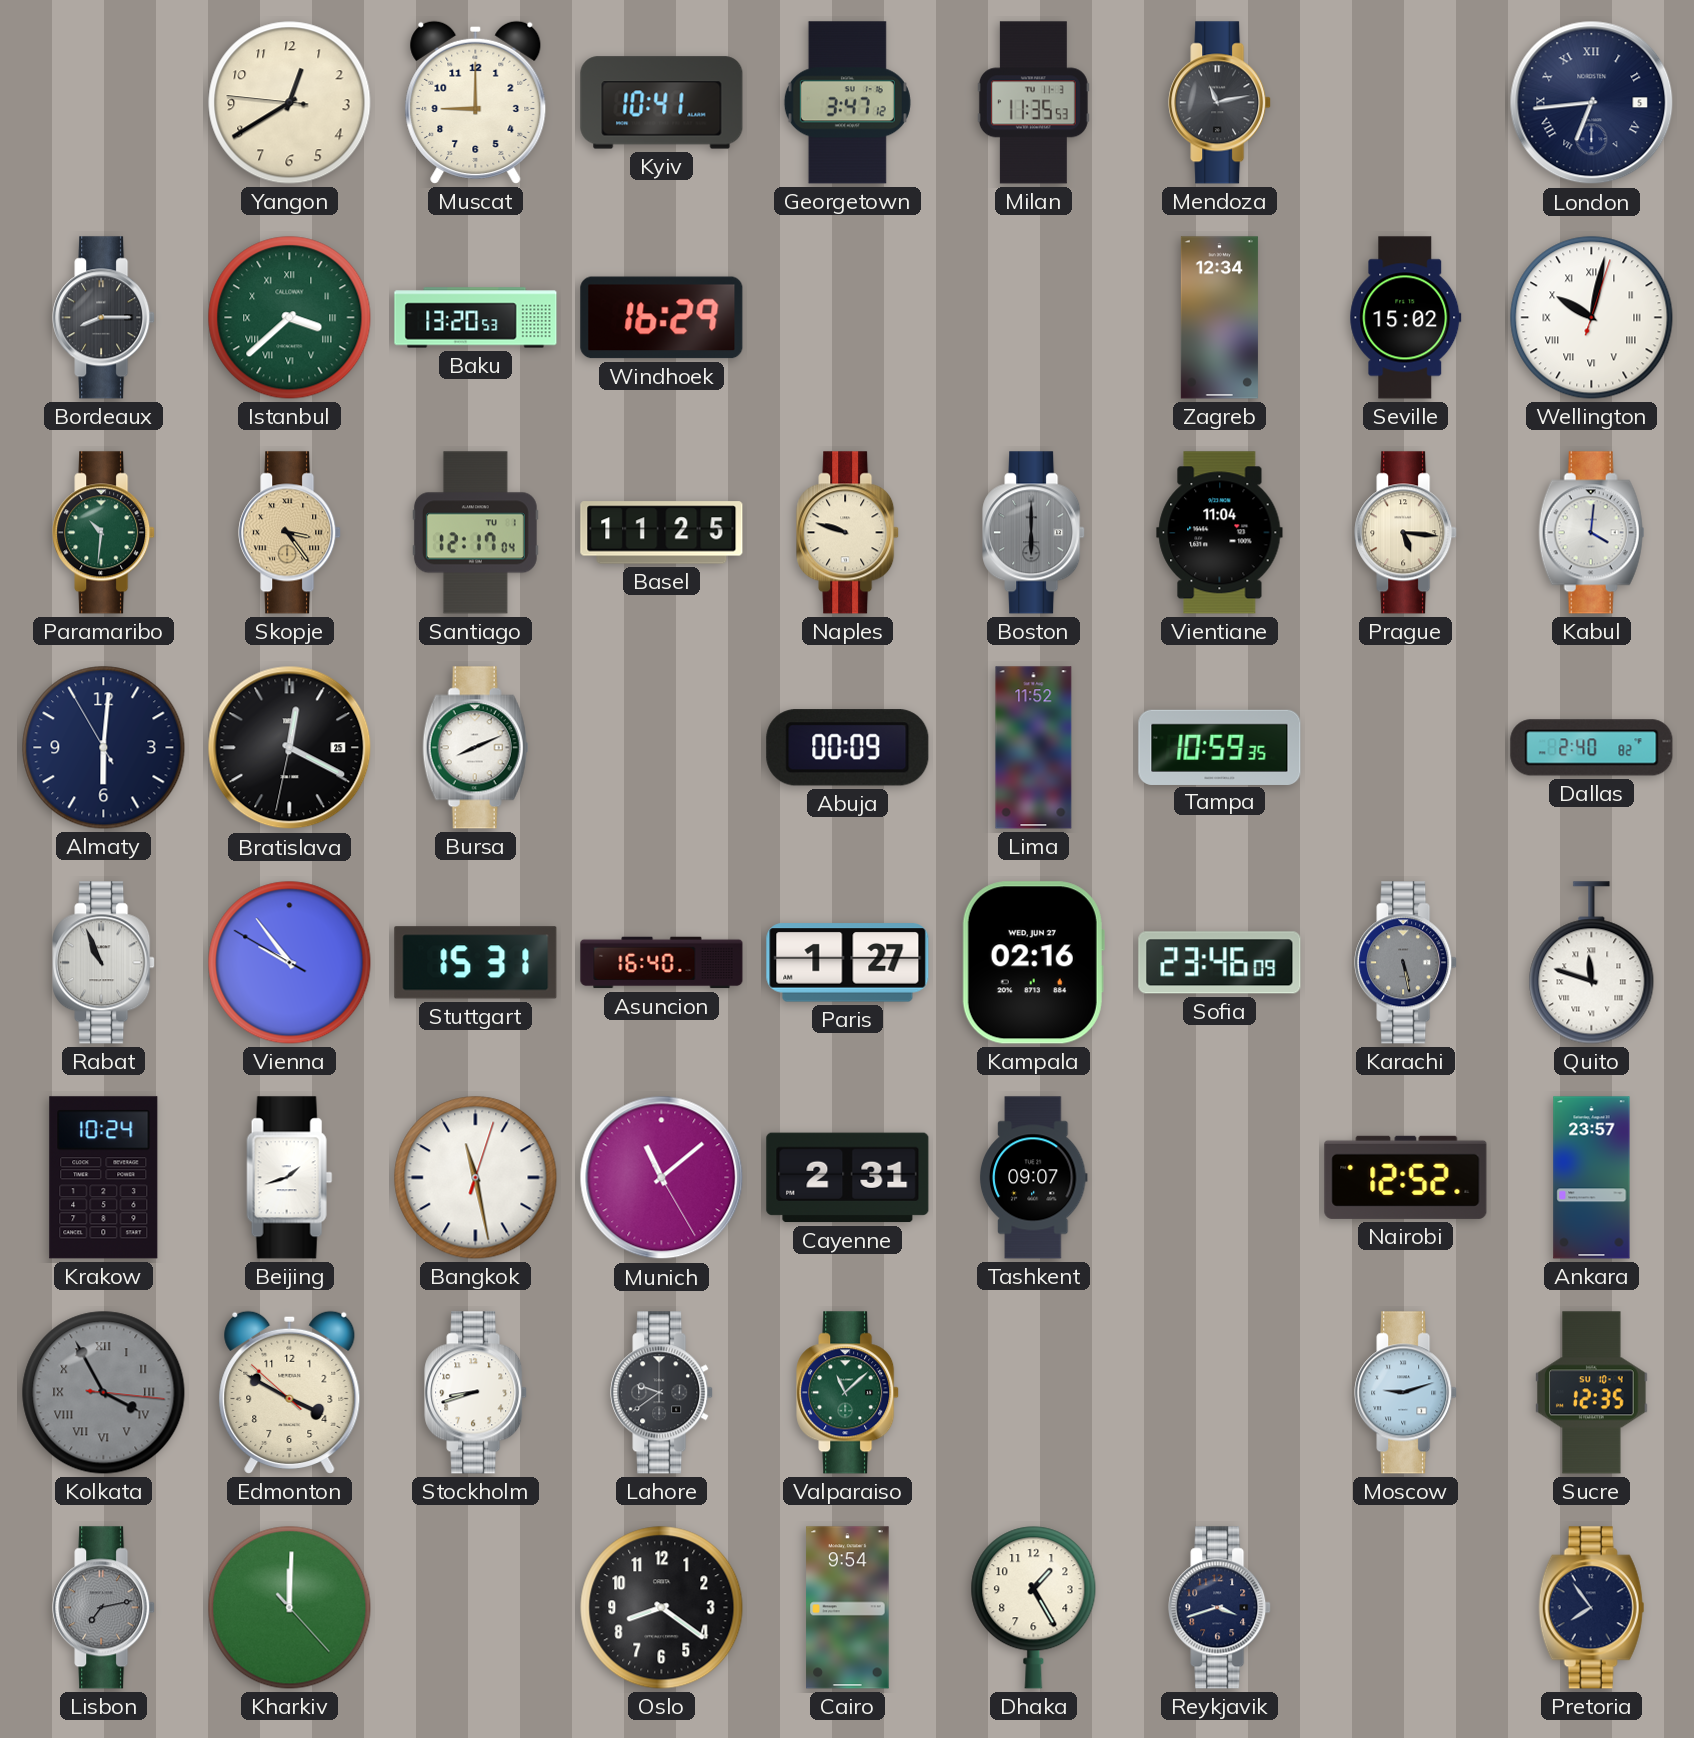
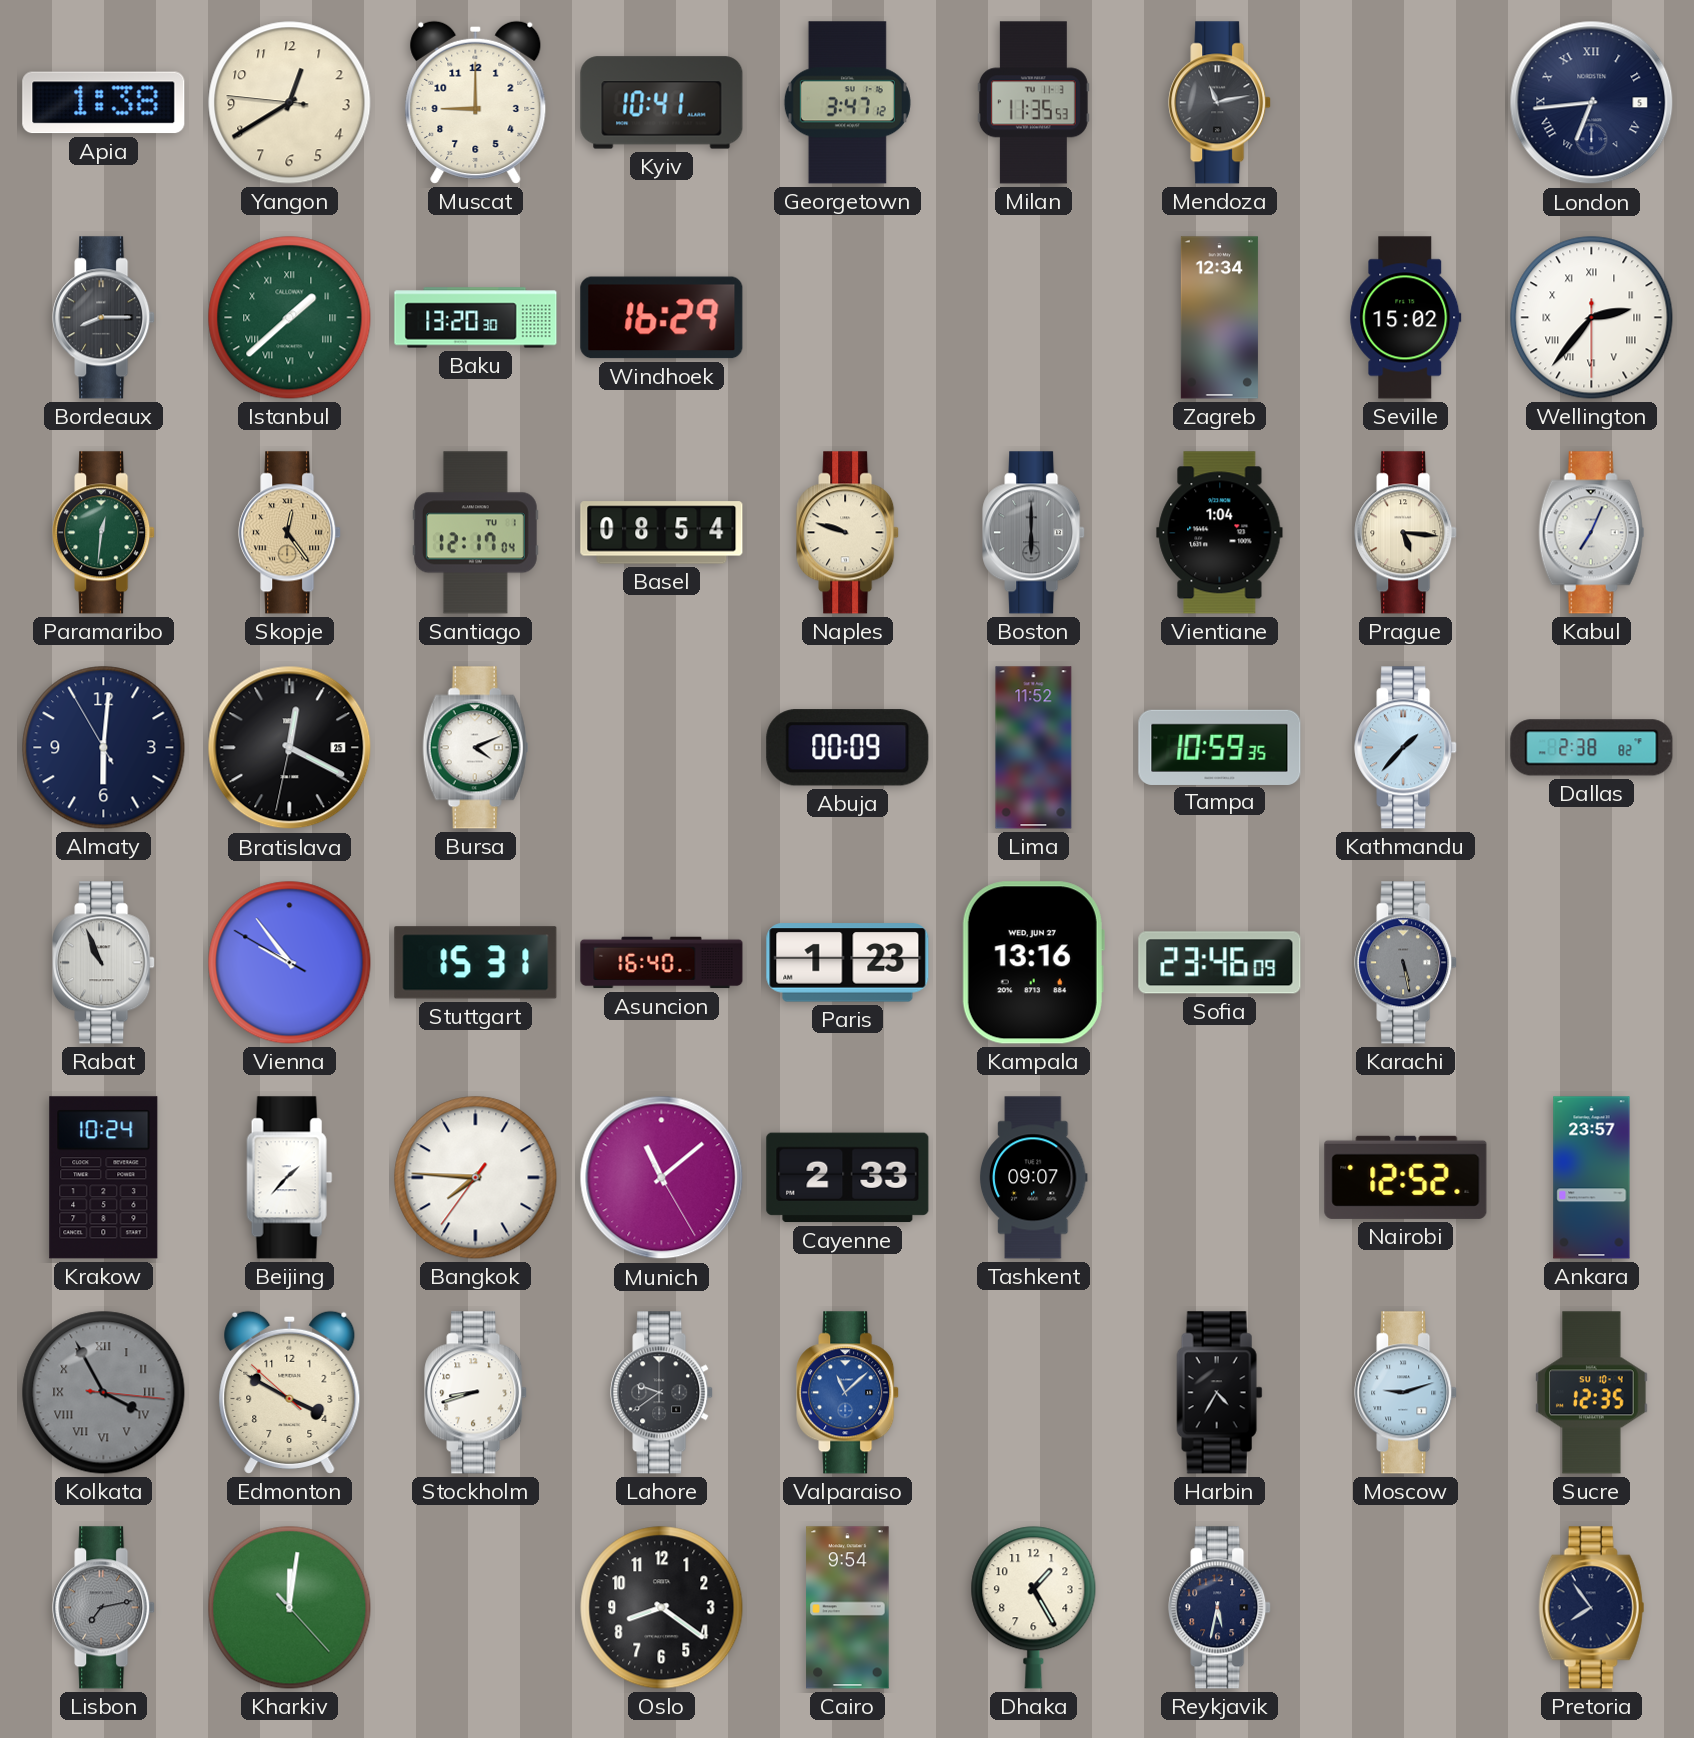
Apia: none -> 1:38
Istanbul: 3:38 -> 1:38
Baku: 13:20:53 -> 13:20:30
Wellington: 10:02 -> 2:36
Paramaribo: 10:31 -> 12:31
Skopje: 3:24 -> 12:24
Basel: 11:25 -> 08:54
Vientiane: 11:04 -> 1:04
Kabul: 4:01 -> 7:04
Bursa: 8:11 -> 4:11
Kathmandu: none -> 1:37
Dallas: 2:40 -> 2:38
Paris: 1:27 -> 1:23
Kampala: 02:16 -> 13:16
Quito: 11:48 -> none
Beijing: 1:42 -> 1:37
Bangkok: 11:28 -> 7:45
Cayenne: 2:31 -> 2:33
Valparaiso dial: green -> blue
Harbin: none -> 4:35
Kharkiv: 12:00 -> 12:01
Reykjavik: 3:42 -> 5:32
